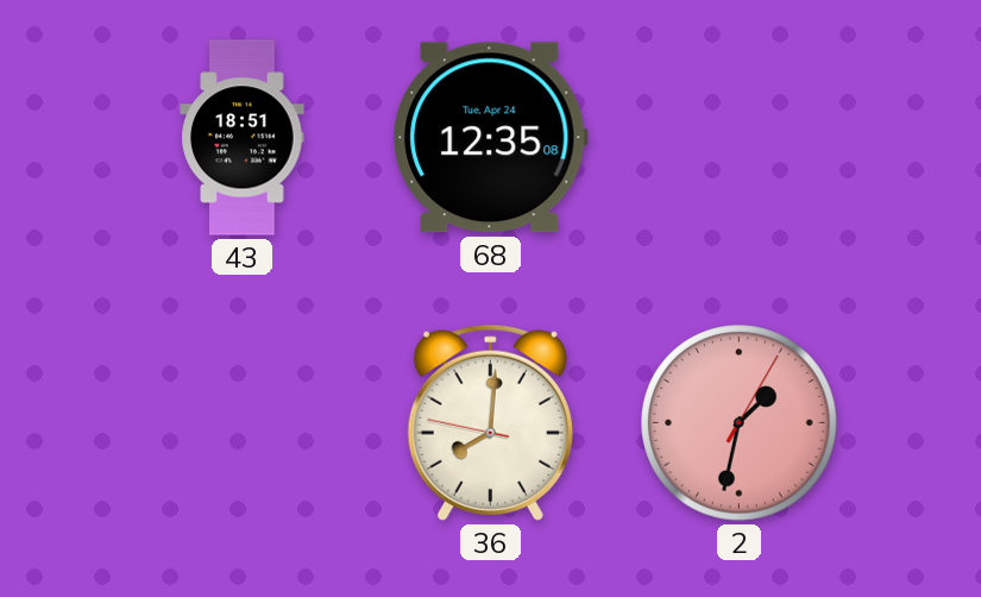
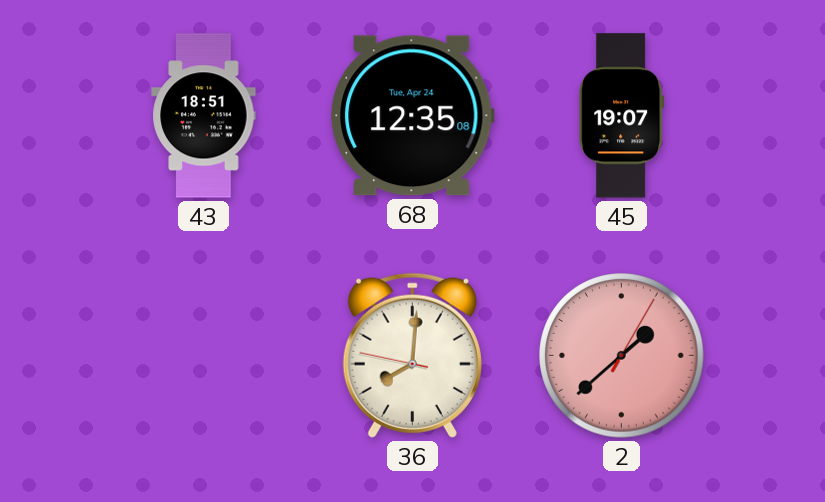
45: none -> 19:07
2: 1:32 -> 1:38
